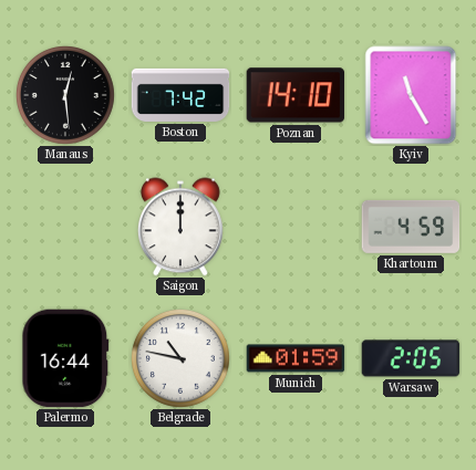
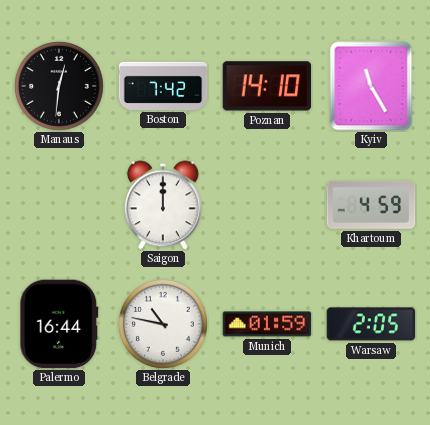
Manaus: 12:29 -> 12:31
